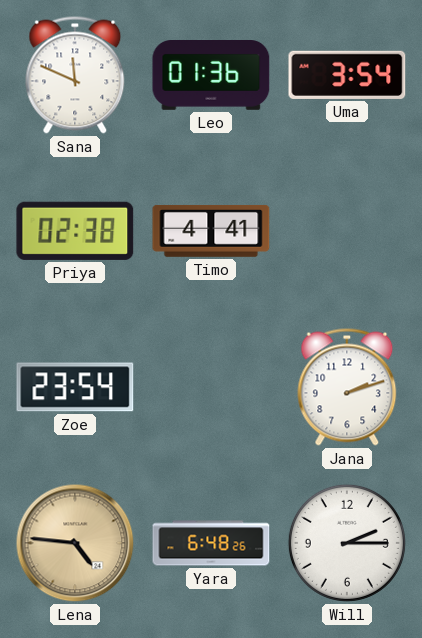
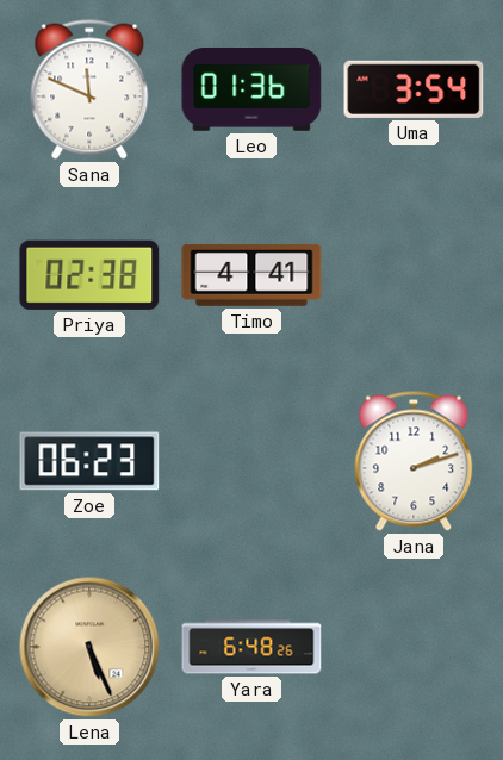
Zoe: 23:54 -> 06:23
Lena: 4:46 -> 5:26
Will: 2:15 -> none
